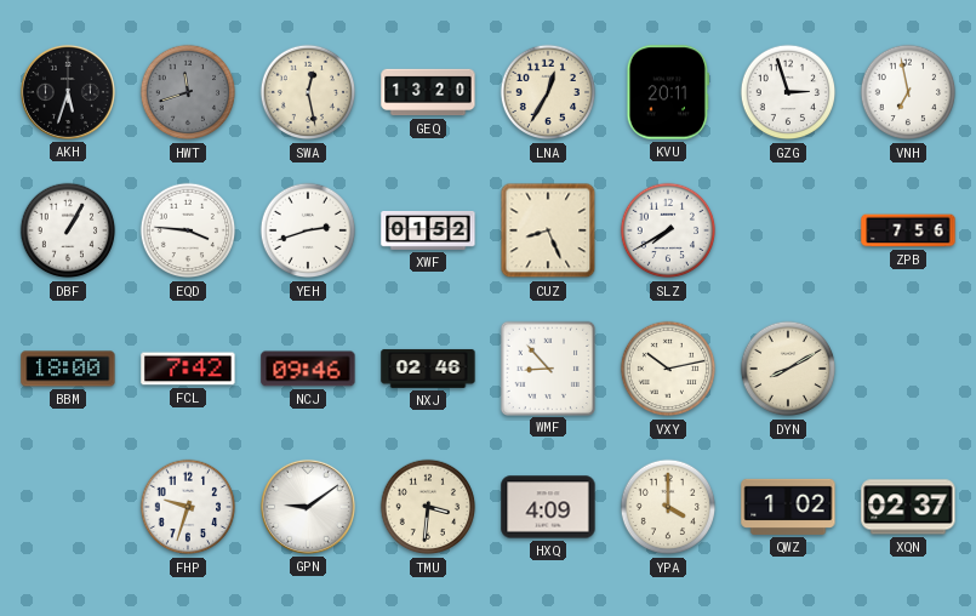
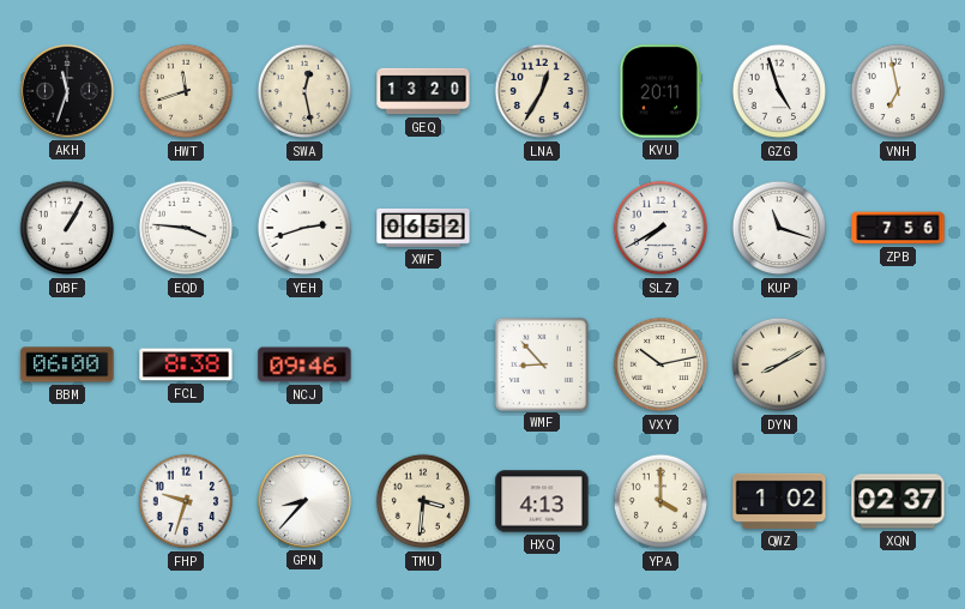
AKH: 5:33 -> 11:33
HWT dial: grey -> cream
GZG: 2:57 -> 4:57
XWF: 01:52 -> 06:52
CUZ: 8:26 -> none
KUP: none -> 11:18
BBM: 18:00 -> 06:00
FCL: 7:42 -> 8:38
NXJ: 02:46 -> none
GPN: 9:09 -> 8:37
HXQ: 4:09 -> 4:13
